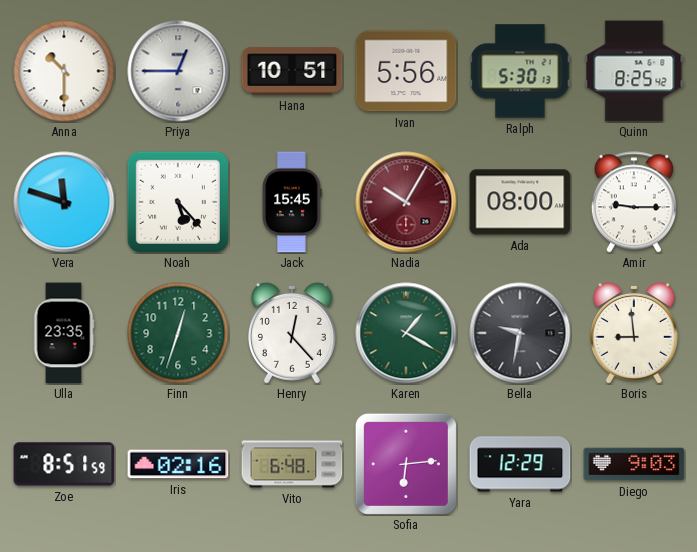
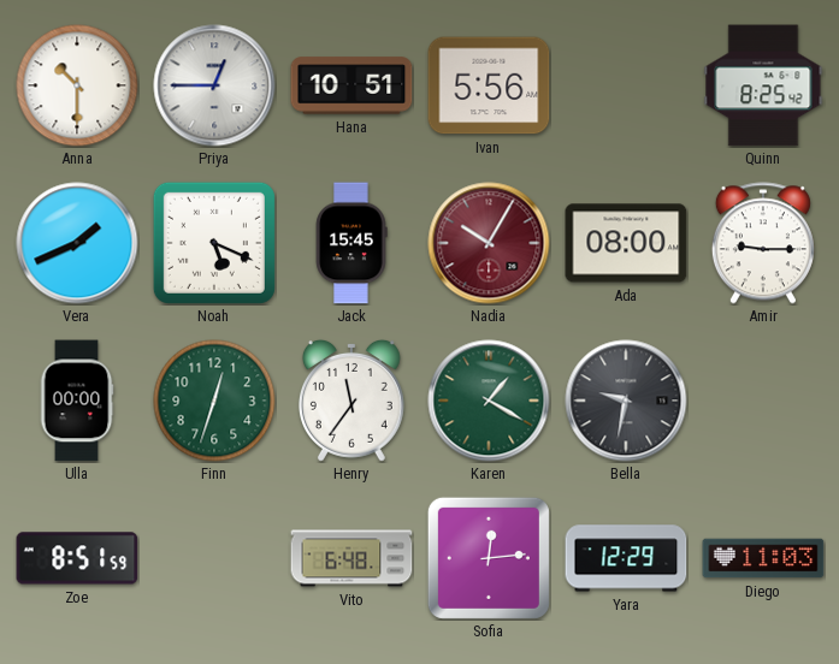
Ralph: 5:30 -> none
Vera: 11:48 -> 1:41
Noah: 5:23 -> 5:19
Ulla: 23:35 -> 00:00
Henry: 12:23 -> 11:36
Boris: 8:59 -> none
Iris: 02:16 -> none
Sofia: 6:14 -> 12:14
Diego: 9:03 -> 11:03
